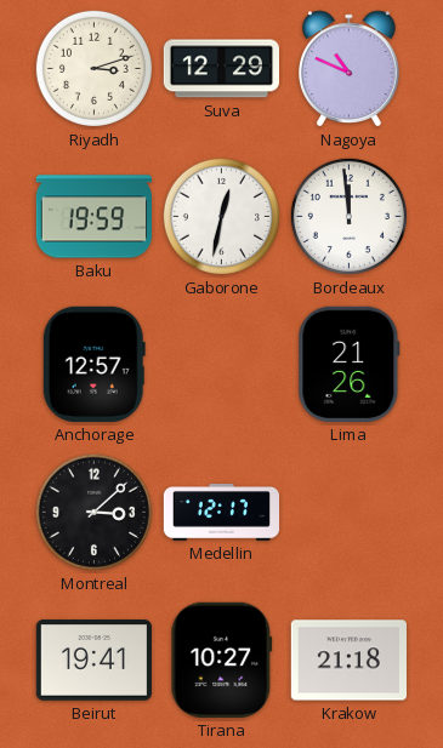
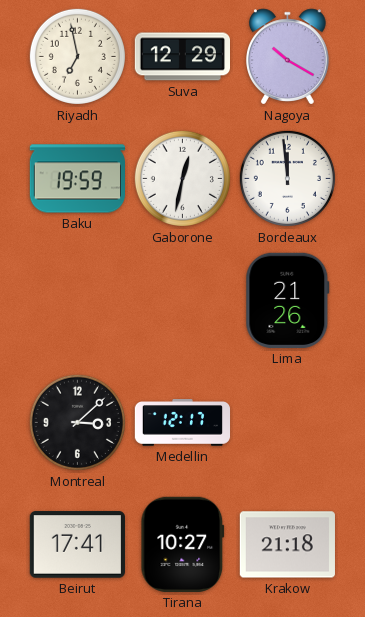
Riyadh: 3:12 -> 6:58
Nagoya: 10:49 -> 10:20
Anchorage: 12:57 -> none
Beirut: 19:41 -> 17:41
